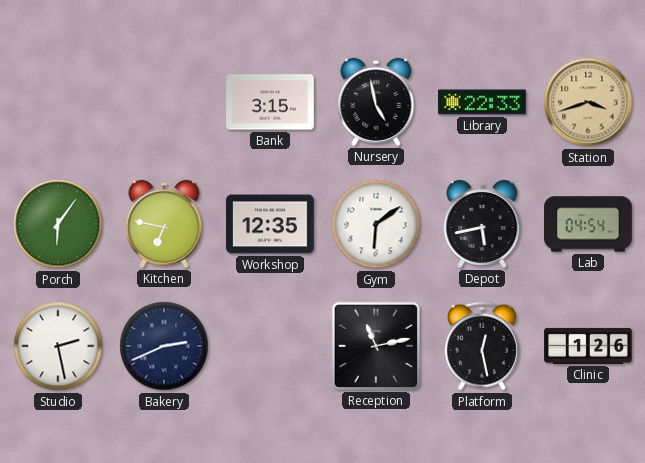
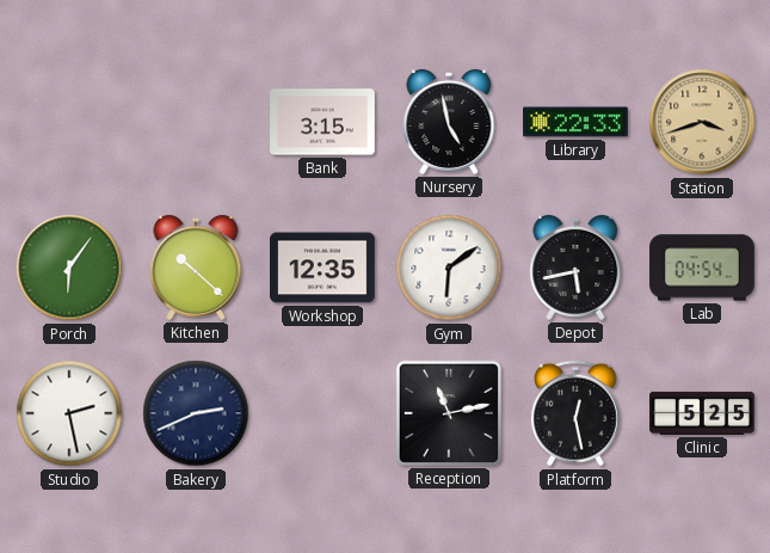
Kitchen: 6:47 -> 10:22
Clinic: 1:26 -> 5:25
